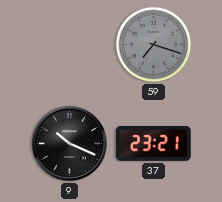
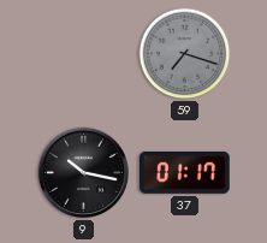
9: 10:19 -> 10:17
37: 23:21 -> 01:17
